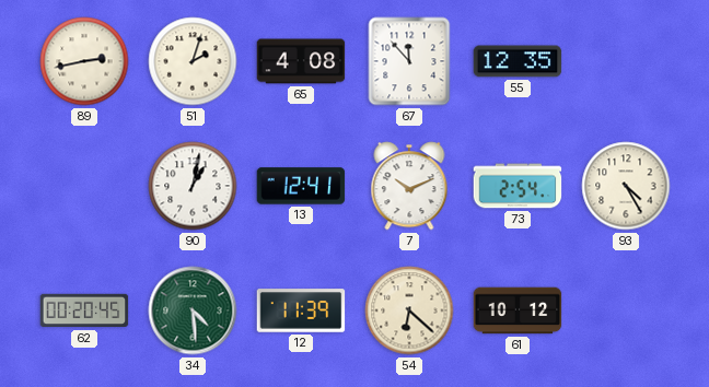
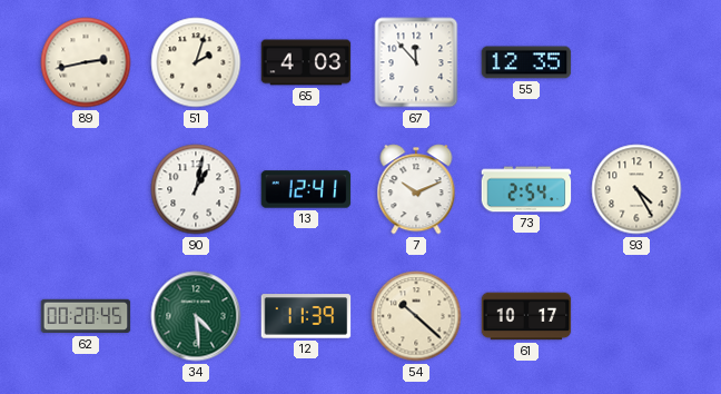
65: 4:08 -> 4:03
54: 6:22 -> 10:22
61: 10:12 -> 10:17
